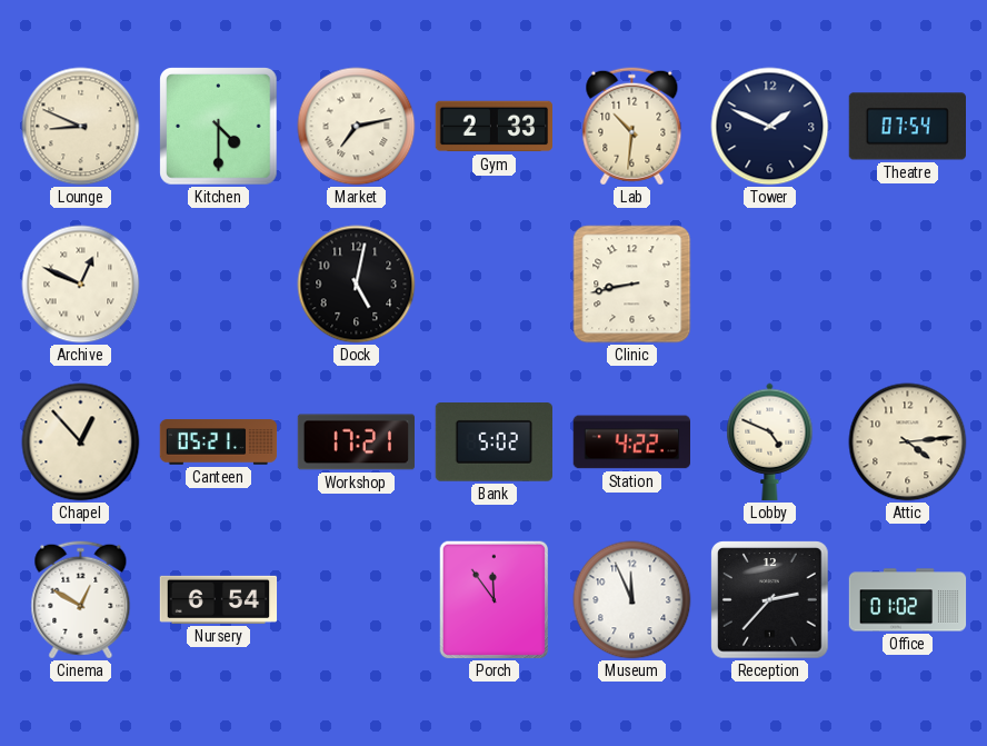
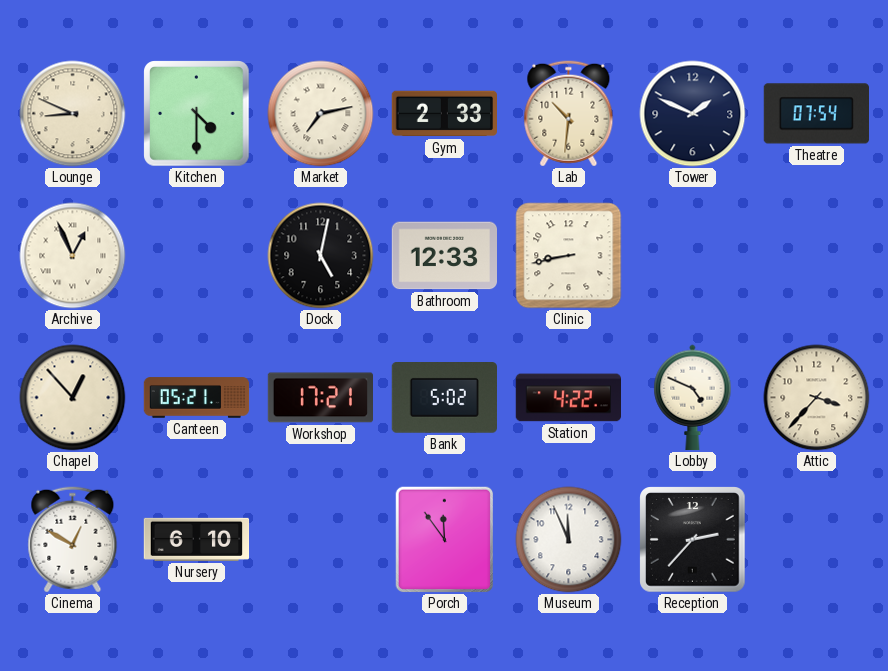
Archive: 12:49 -> 12:56
Bathroom: none -> 12:33
Attic: 4:14 -> 3:37
Nursery: 6:54 -> 6:10
Office: 01:02 -> none
